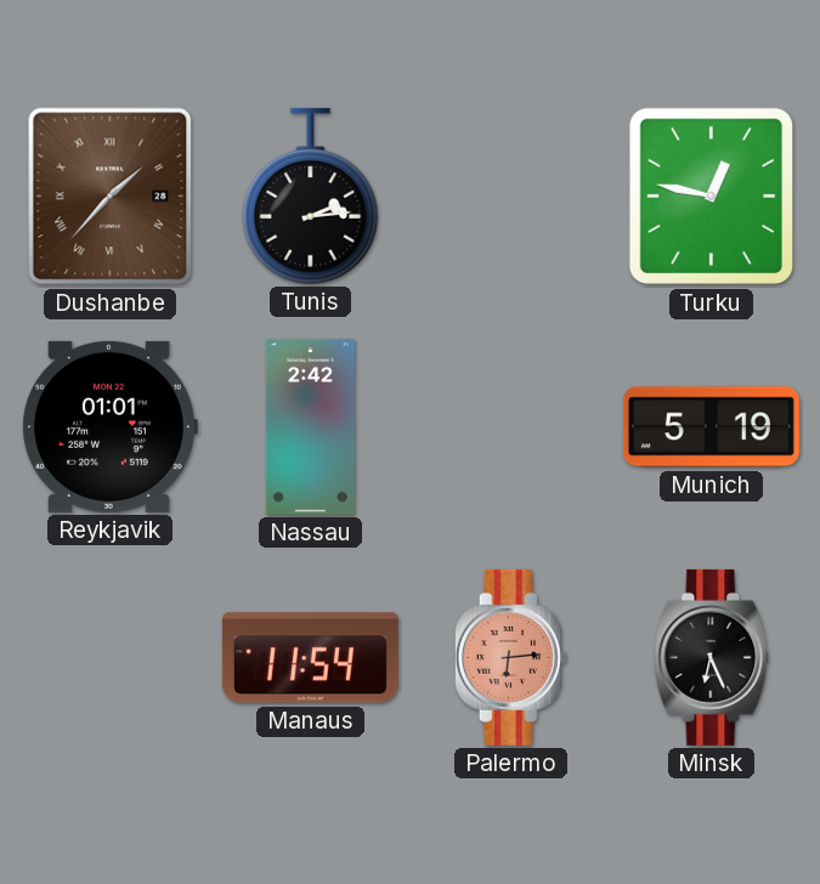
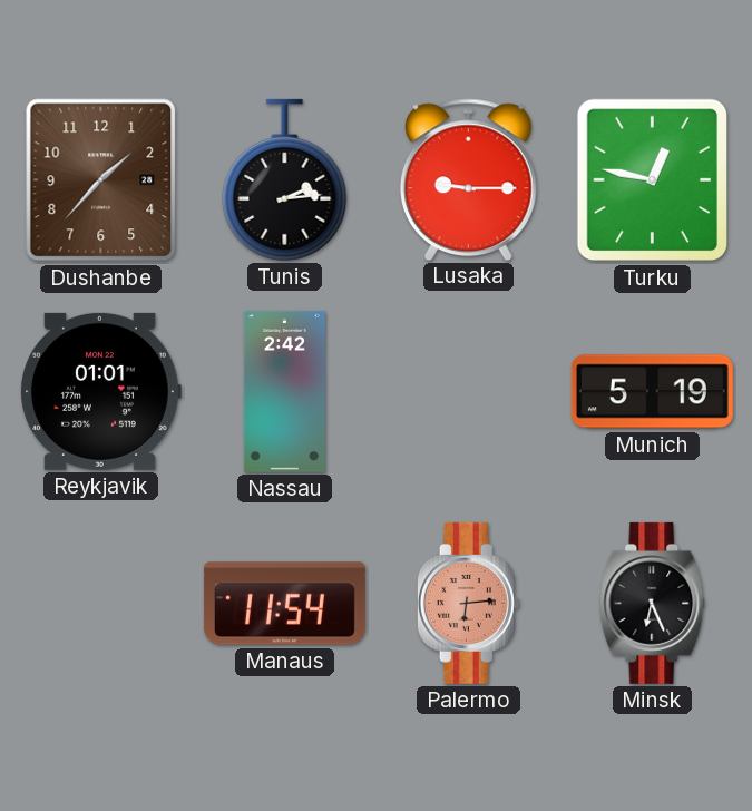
Dushanbe numerals: Roman -> Arabic
Lusaka: none -> 9:15
